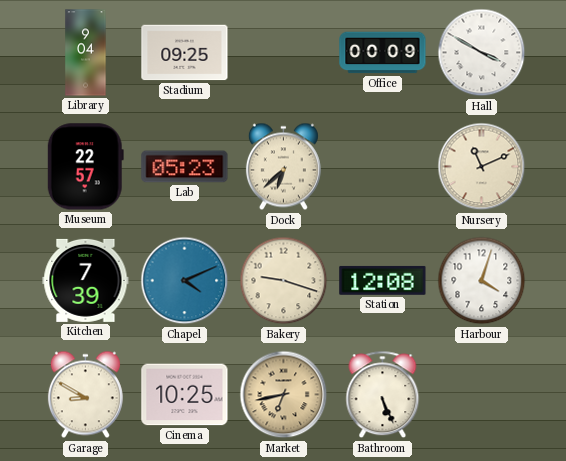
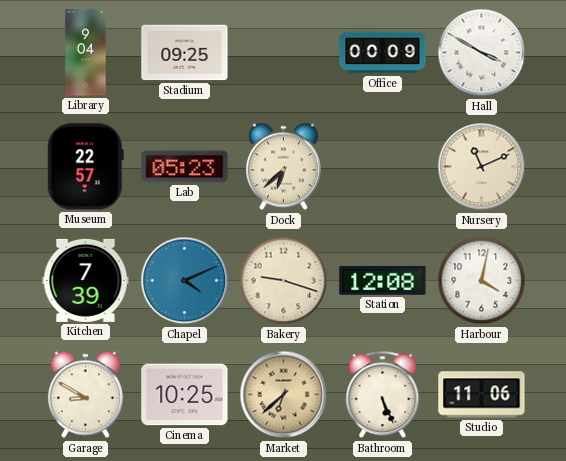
Harbour: 4:03 -> 4:02
Market: 6:43 -> 6:38
Studio: none -> 11:06
